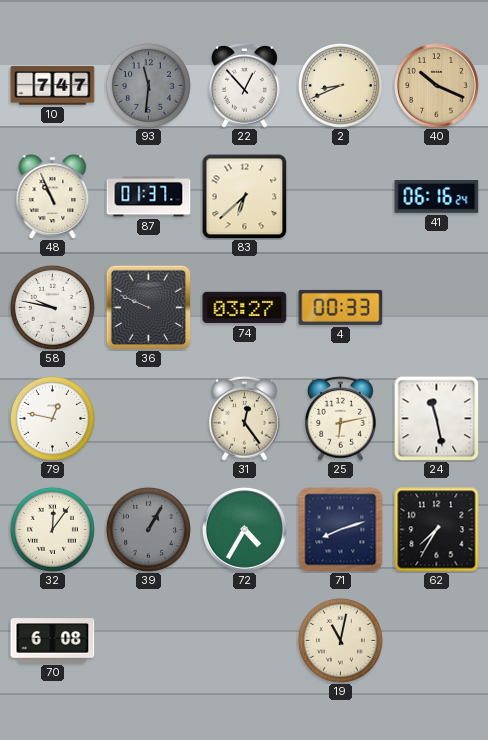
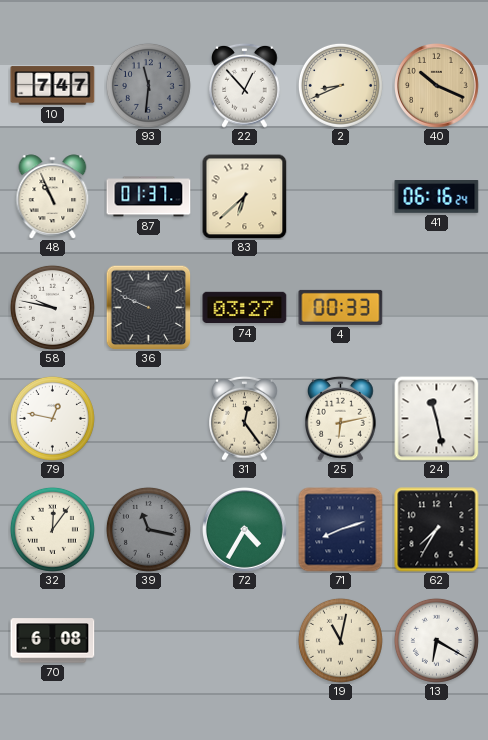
39: 1:05 -> 11:17
13: none -> 6:20
